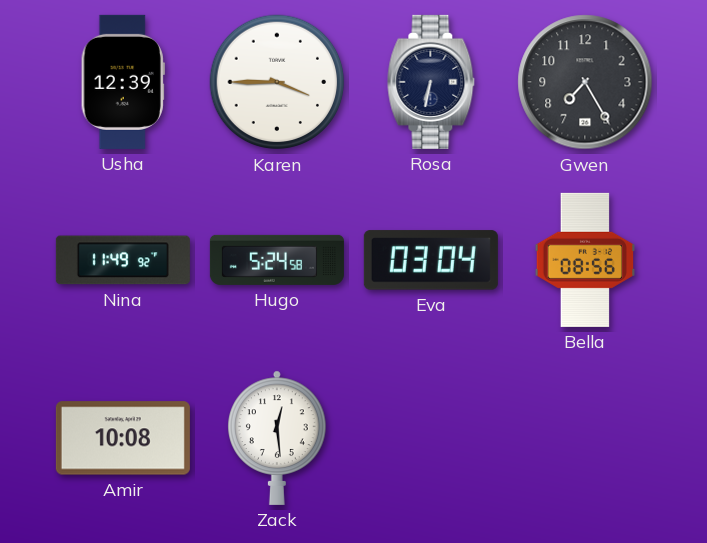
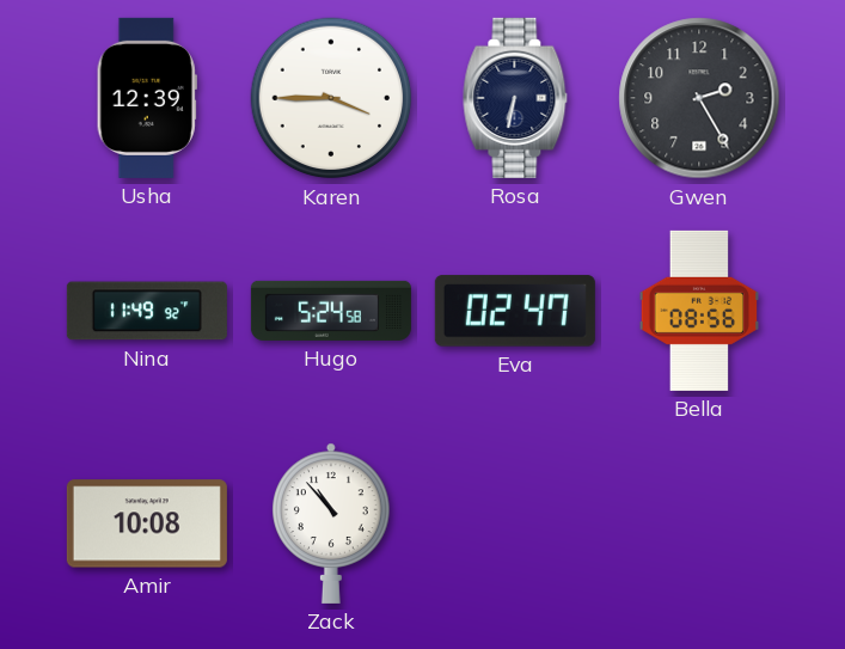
Gwen: 7:25 -> 2:25
Eva: 03:04 -> 02:47
Zack: 12:29 -> 10:53
